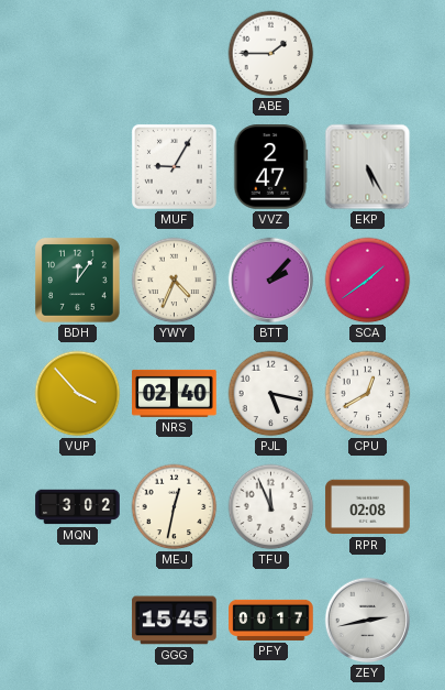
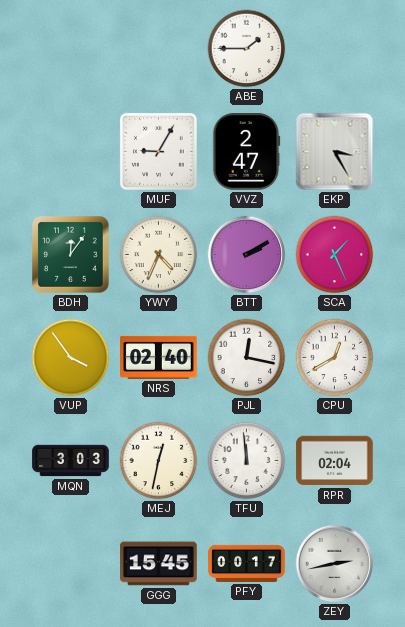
EKP: 5:25 -> 3:25
BTT: 2:07 -> 2:10
SCA: 1:39 -> 1:26
VUP: 3:53 -> 3:54
PJL: 5:17 -> 12:17
MQN: 3:02 -> 3:03
TFU: 11:56 -> 11:59
RPR: 02:08 -> 02:04
